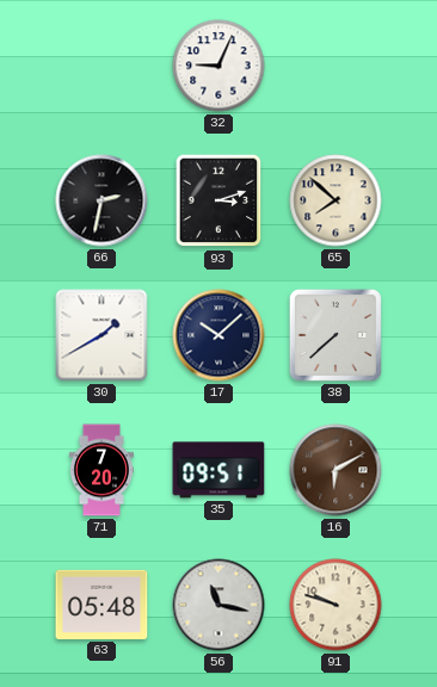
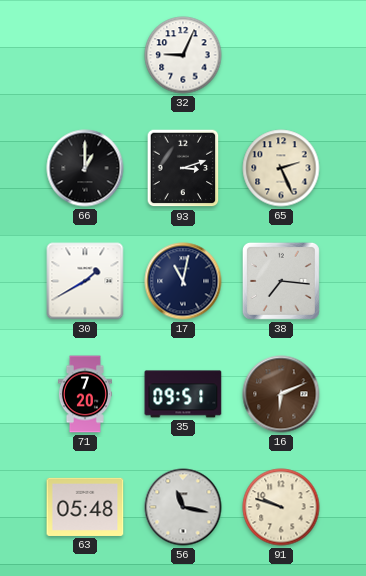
66: 2:32 -> 1:00
65: 7:52 -> 2:26
17: 10:08 -> 11:02
38: 7:38 -> 7:16
16: 6:10 -> 6:11
